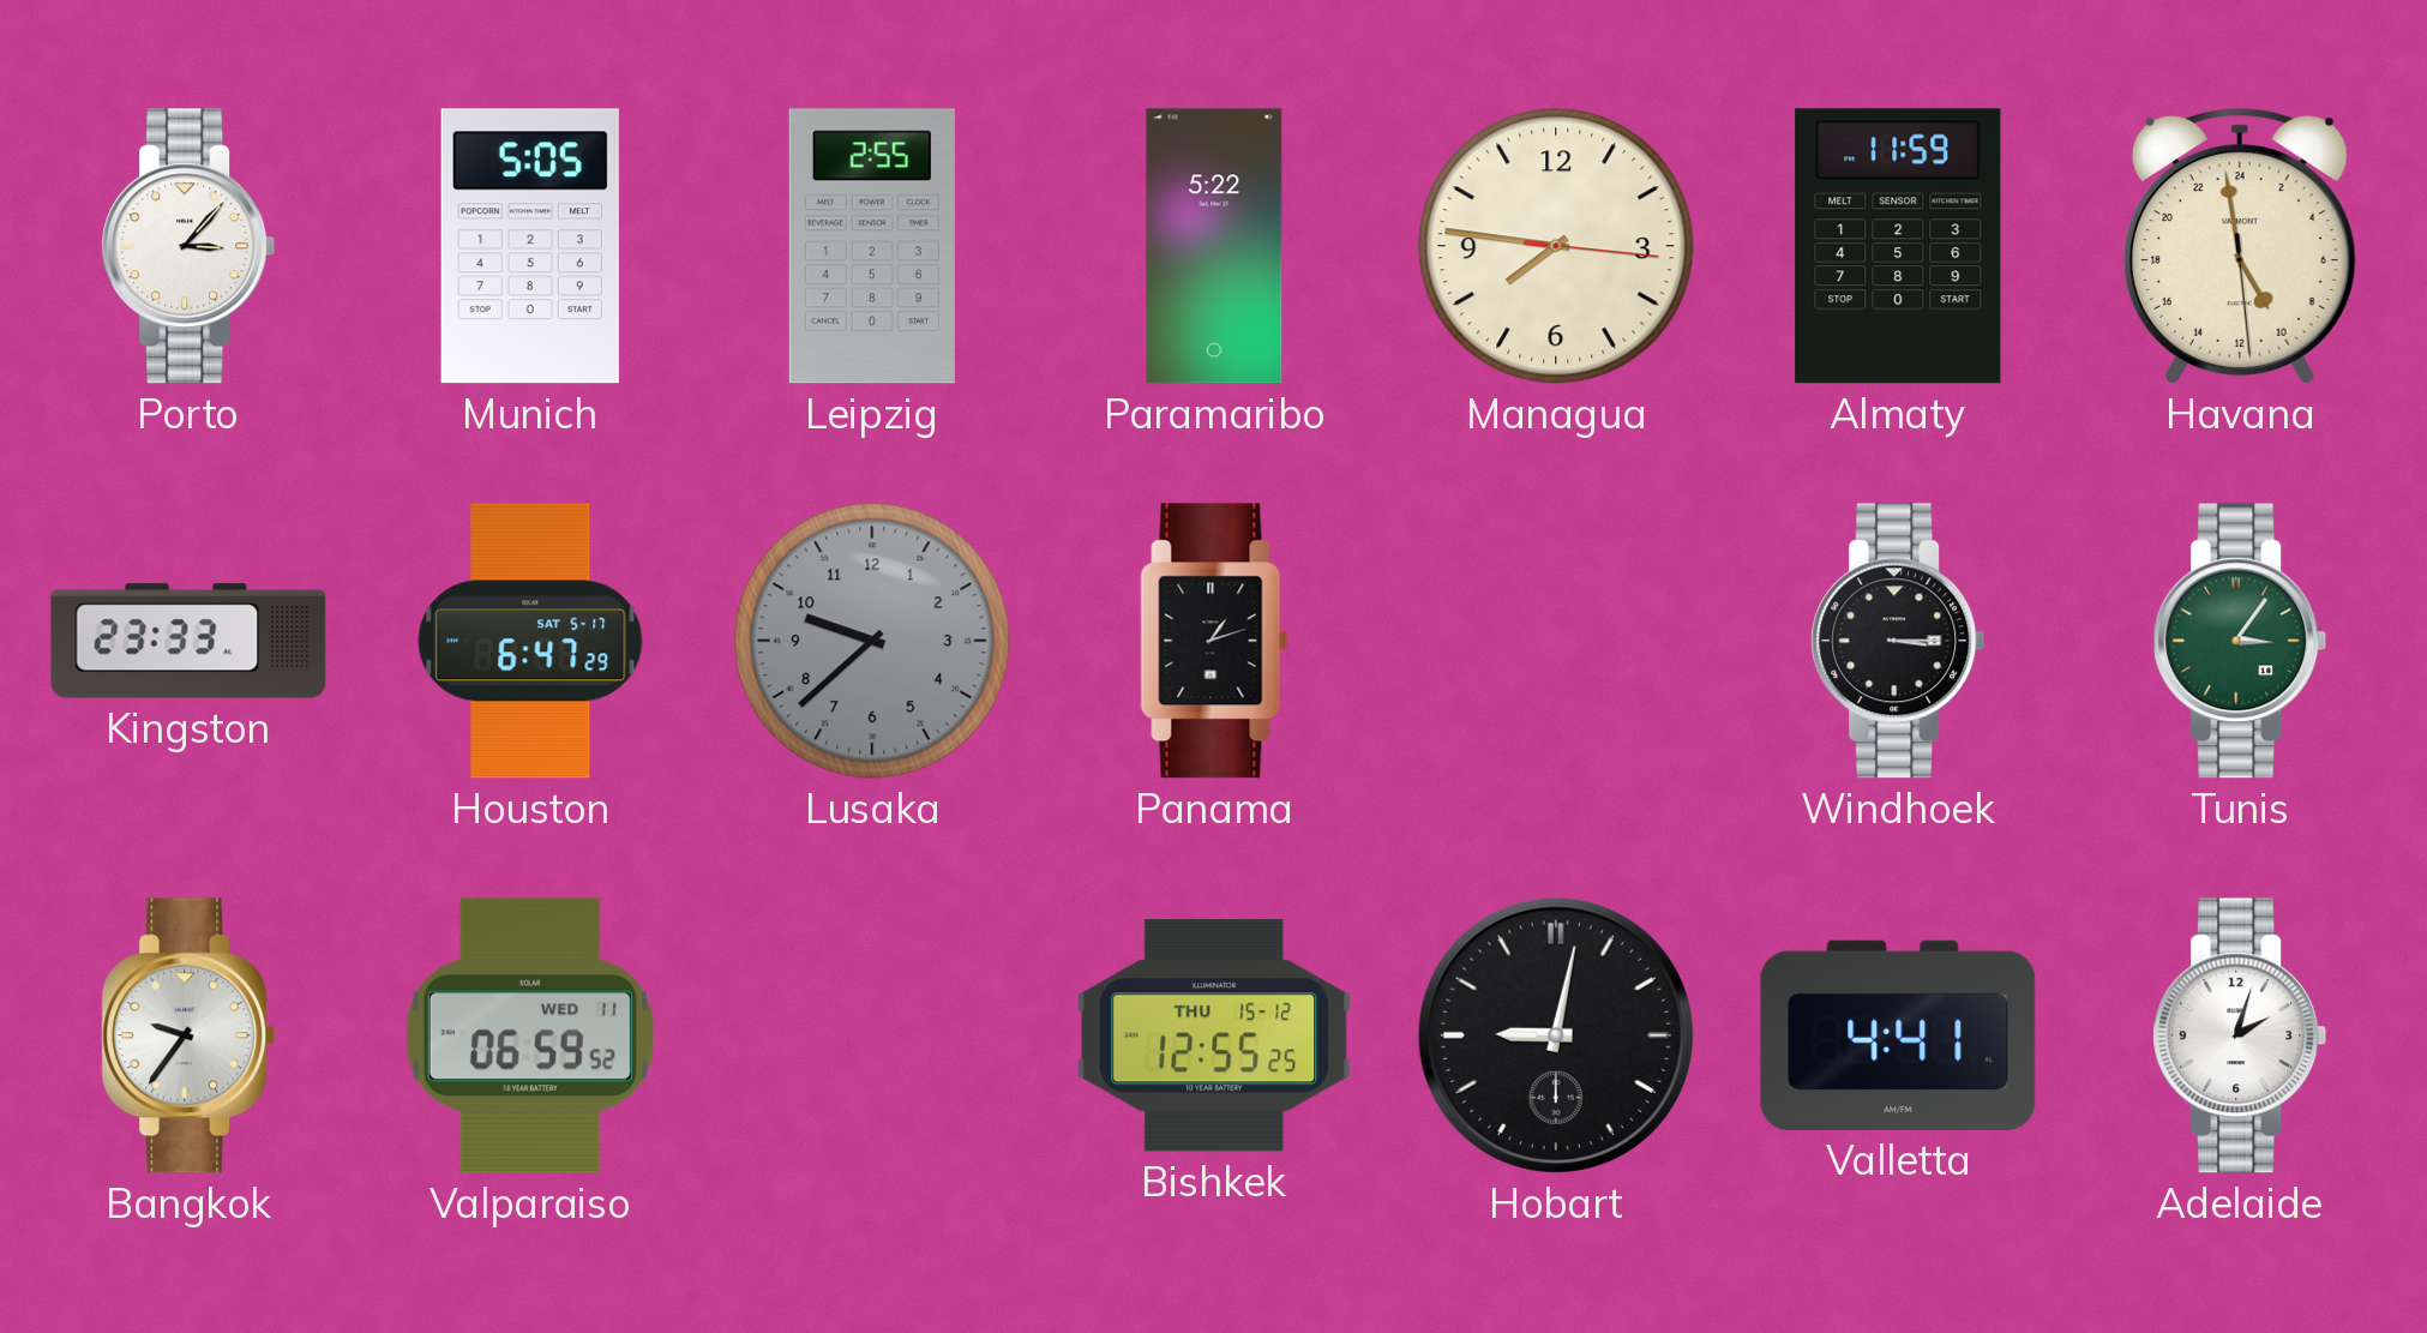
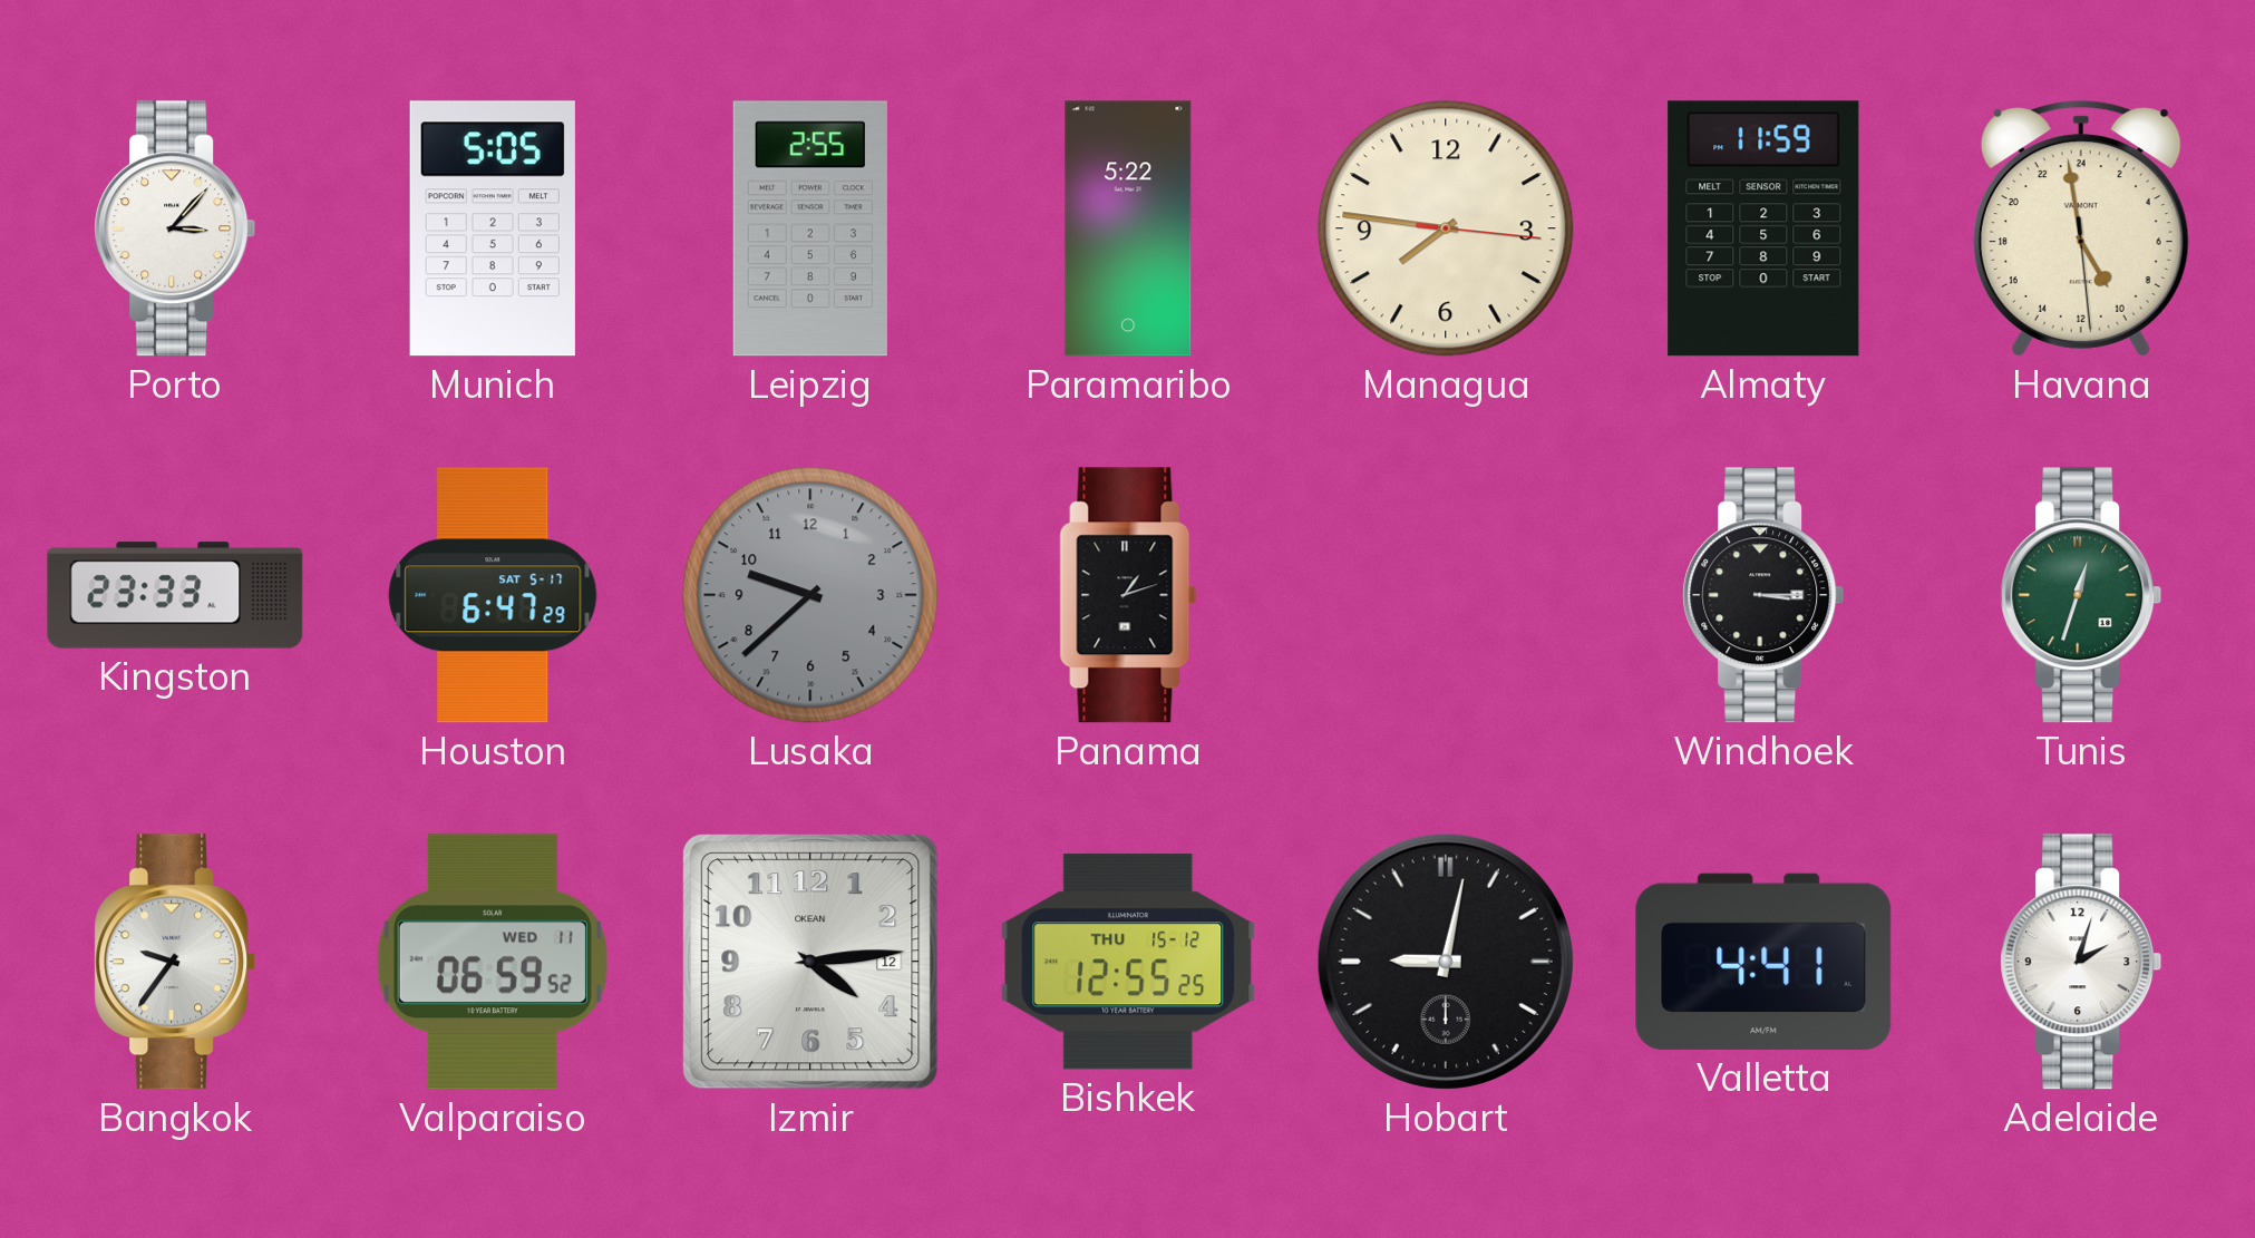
Tunis: 3:06 -> 12:33
Izmir: none -> 4:14
